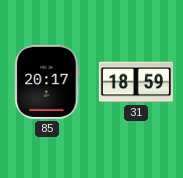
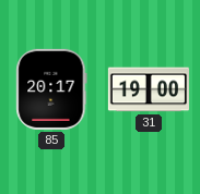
31: 18:59 -> 19:00
